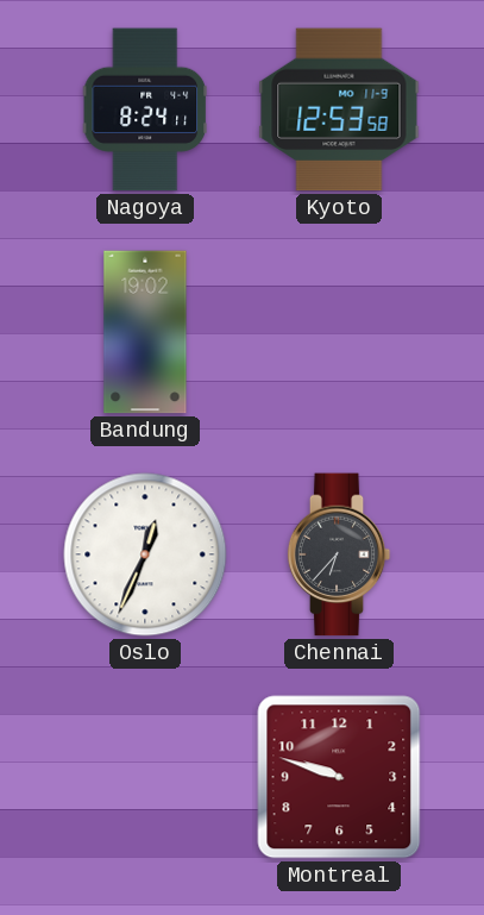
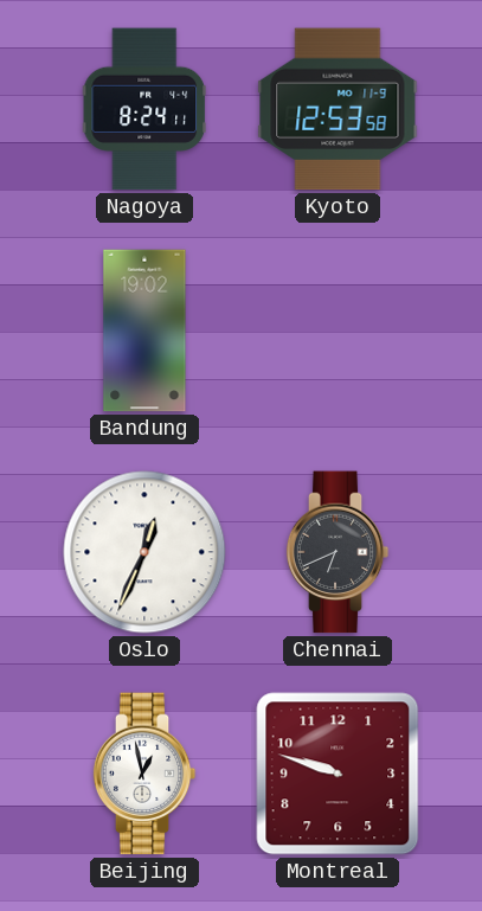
Chennai: 6:37 -> 6:41
Beijing: none -> 12:58
